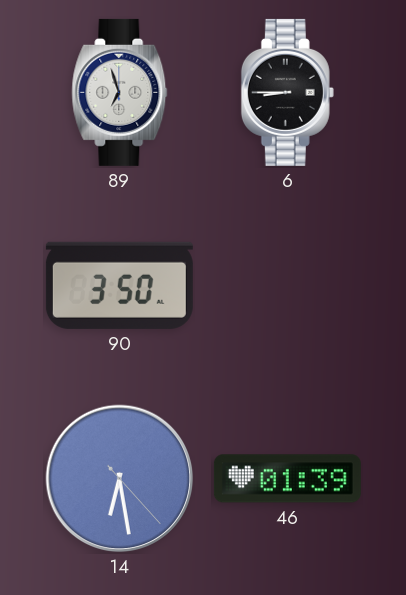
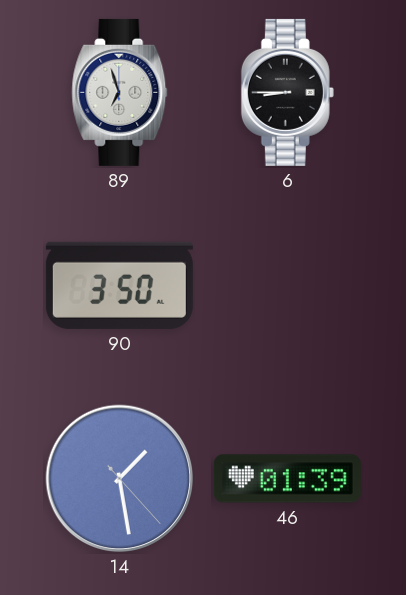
14: 6:28 -> 1:28
